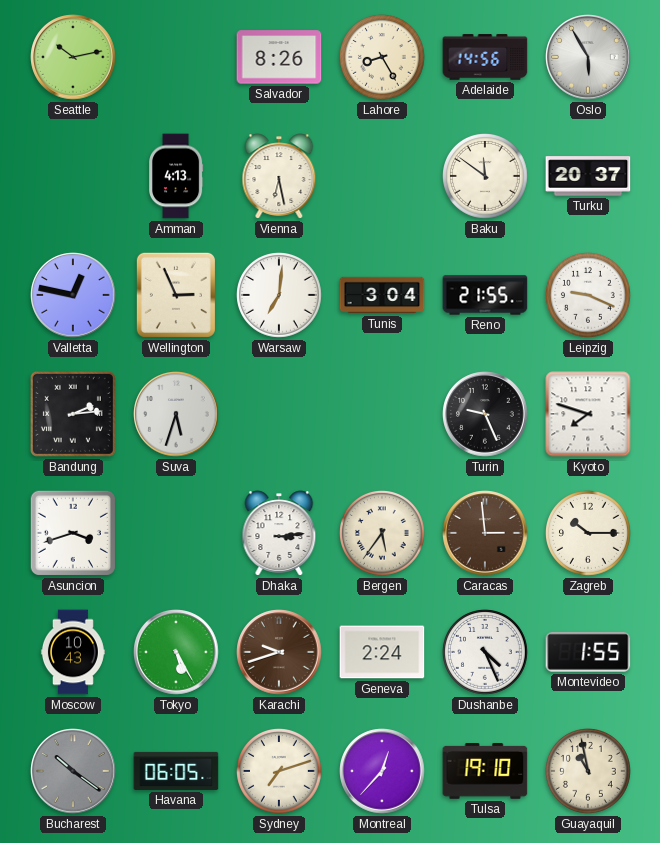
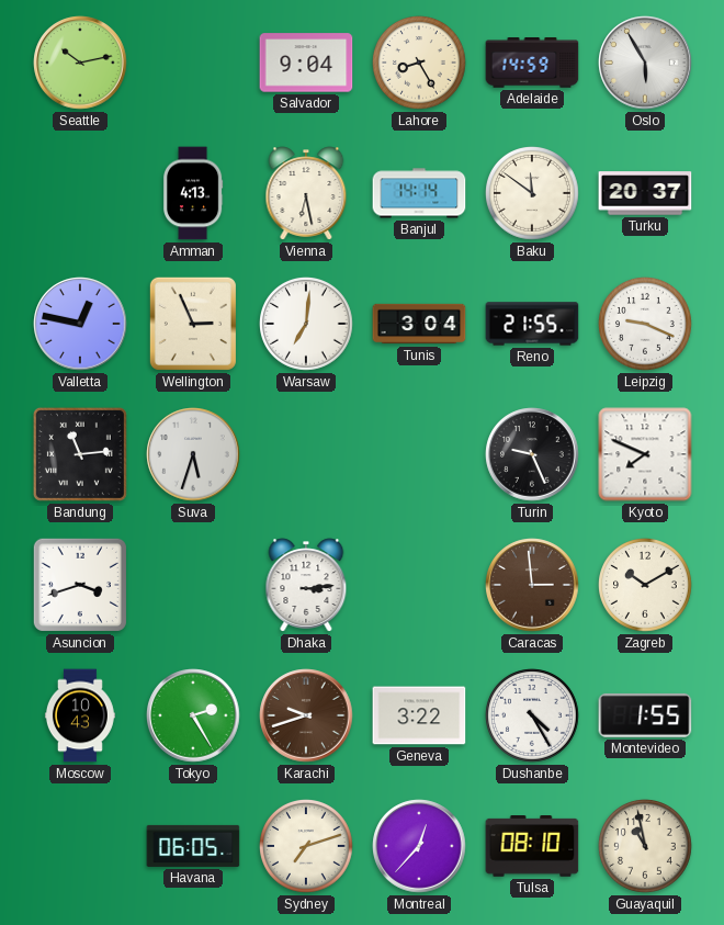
Salvador: 8:26 -> 9:04
Adelaide: 14:56 -> 14:59
Banjul: none -> 14:14
Bandung: 2:14 -> 11:14
Kyoto: 7:48 -> 7:49
Bergen: 5:36 -> none
Zagreb: 10:15 -> 10:10
Tokyo: 5:25 -> 2:25
Geneva: 2:24 -> 3:22
Dushanbe: 4:26 -> 4:25
Bucharest: 10:21 -> none
Tulsa: 19:10 -> 08:10
